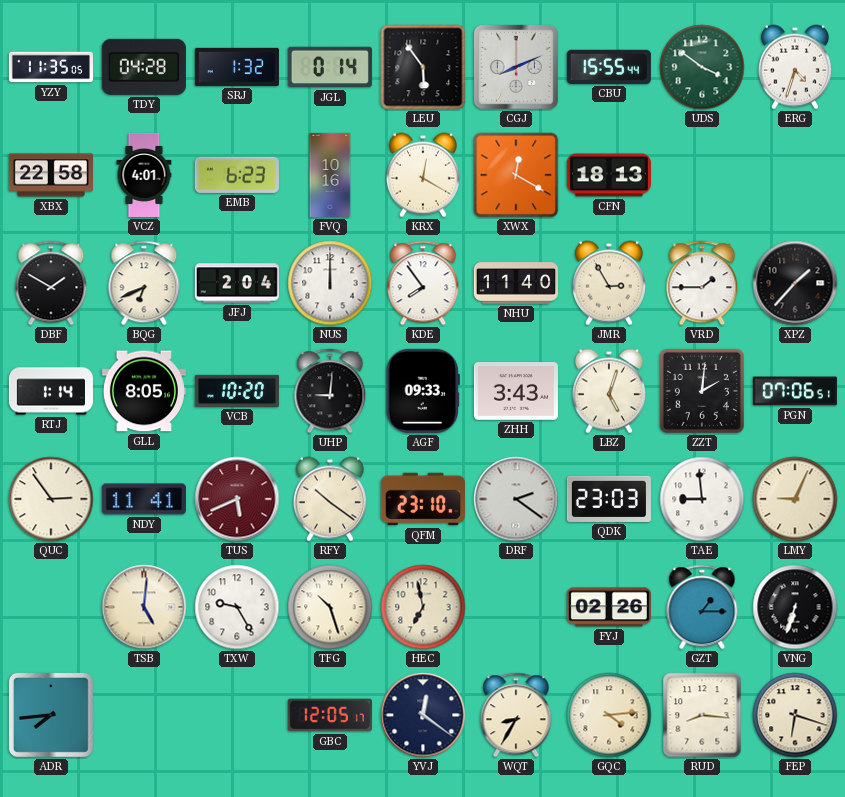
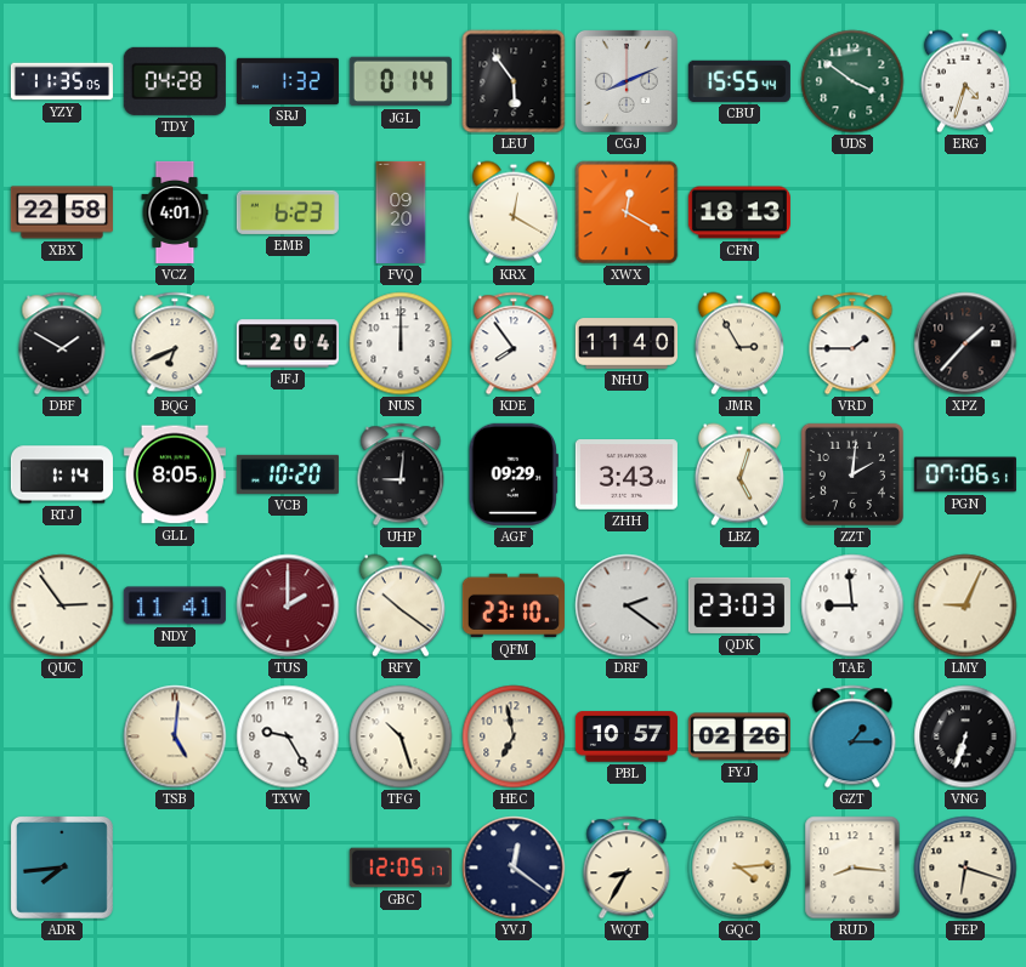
FVQ: 10:16 -> 09:20
AGF: 09:33 -> 09:29
TUS: 5:41 -> 2:00
PBL: none -> 10:57
